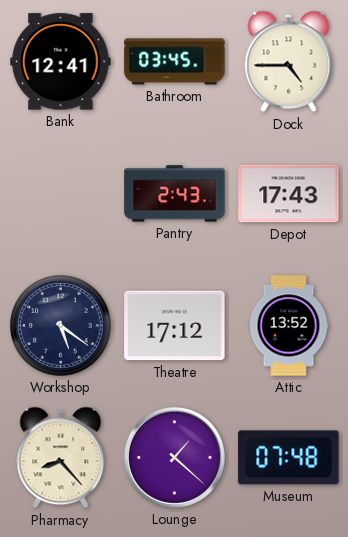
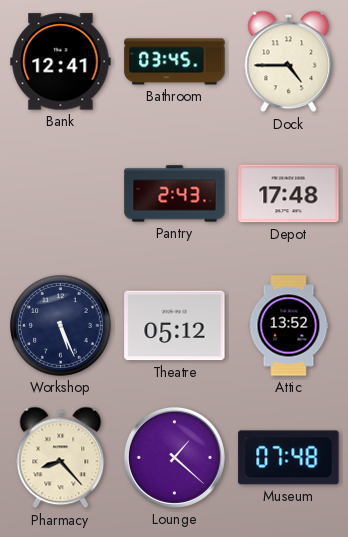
Depot: 17:43 -> 17:48
Workshop: 5:21 -> 5:26
Theatre: 17:12 -> 05:12
